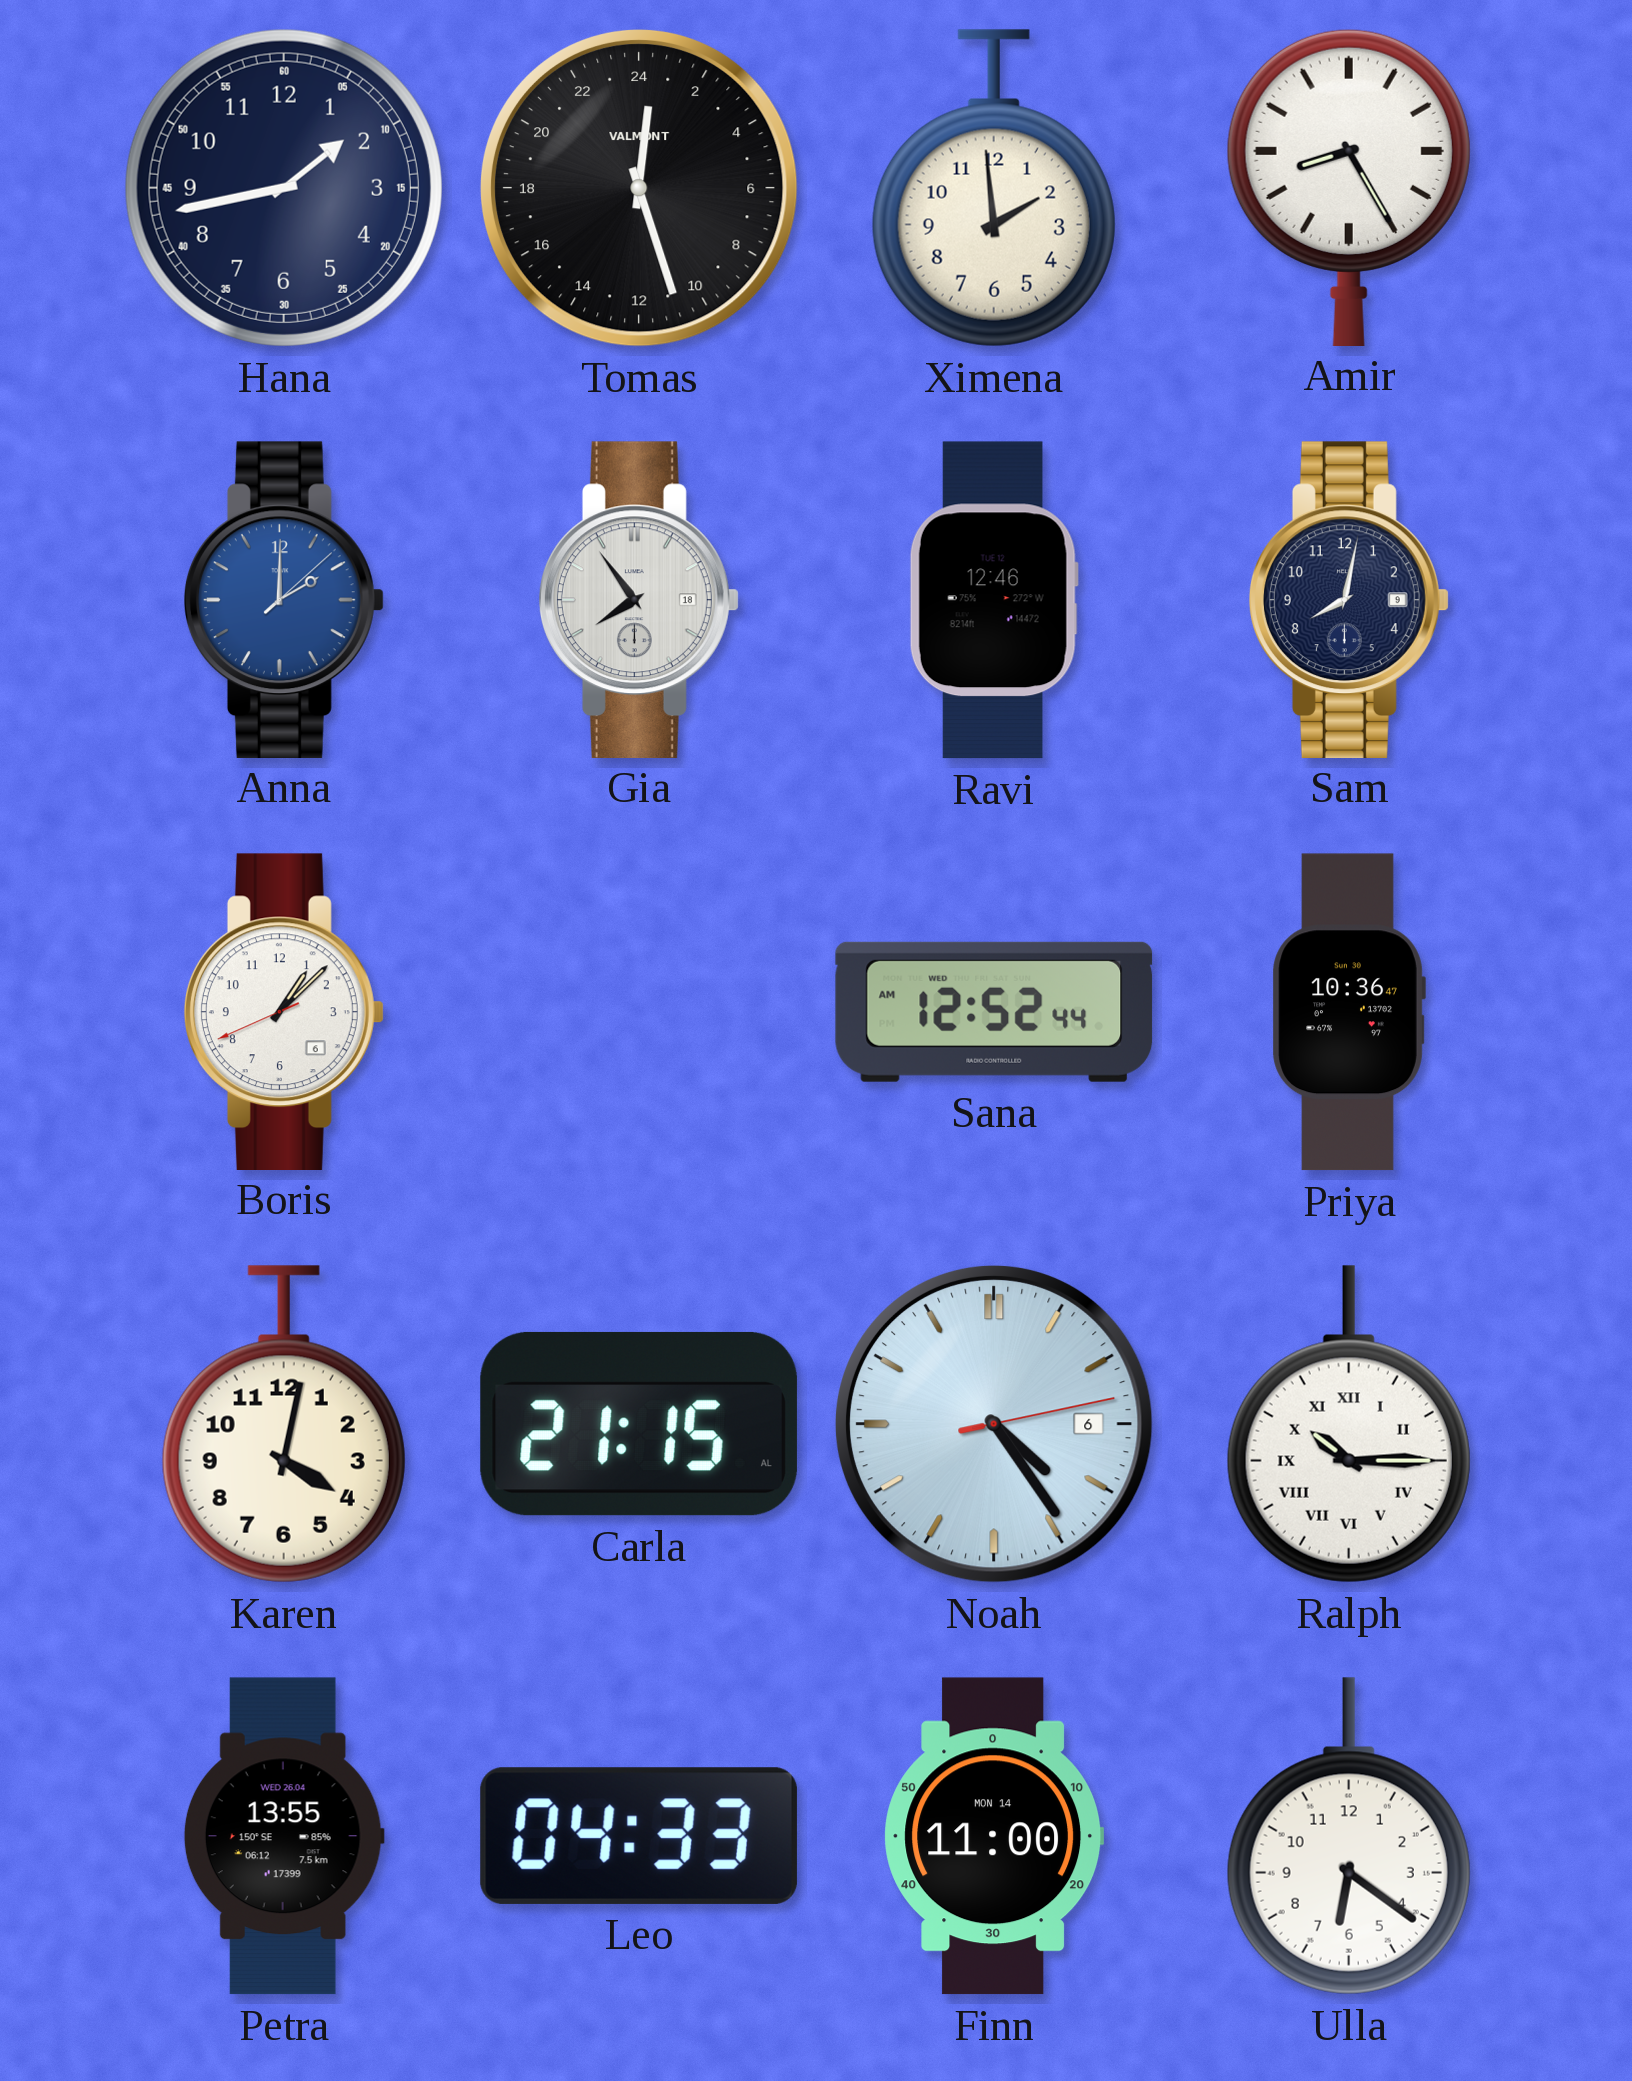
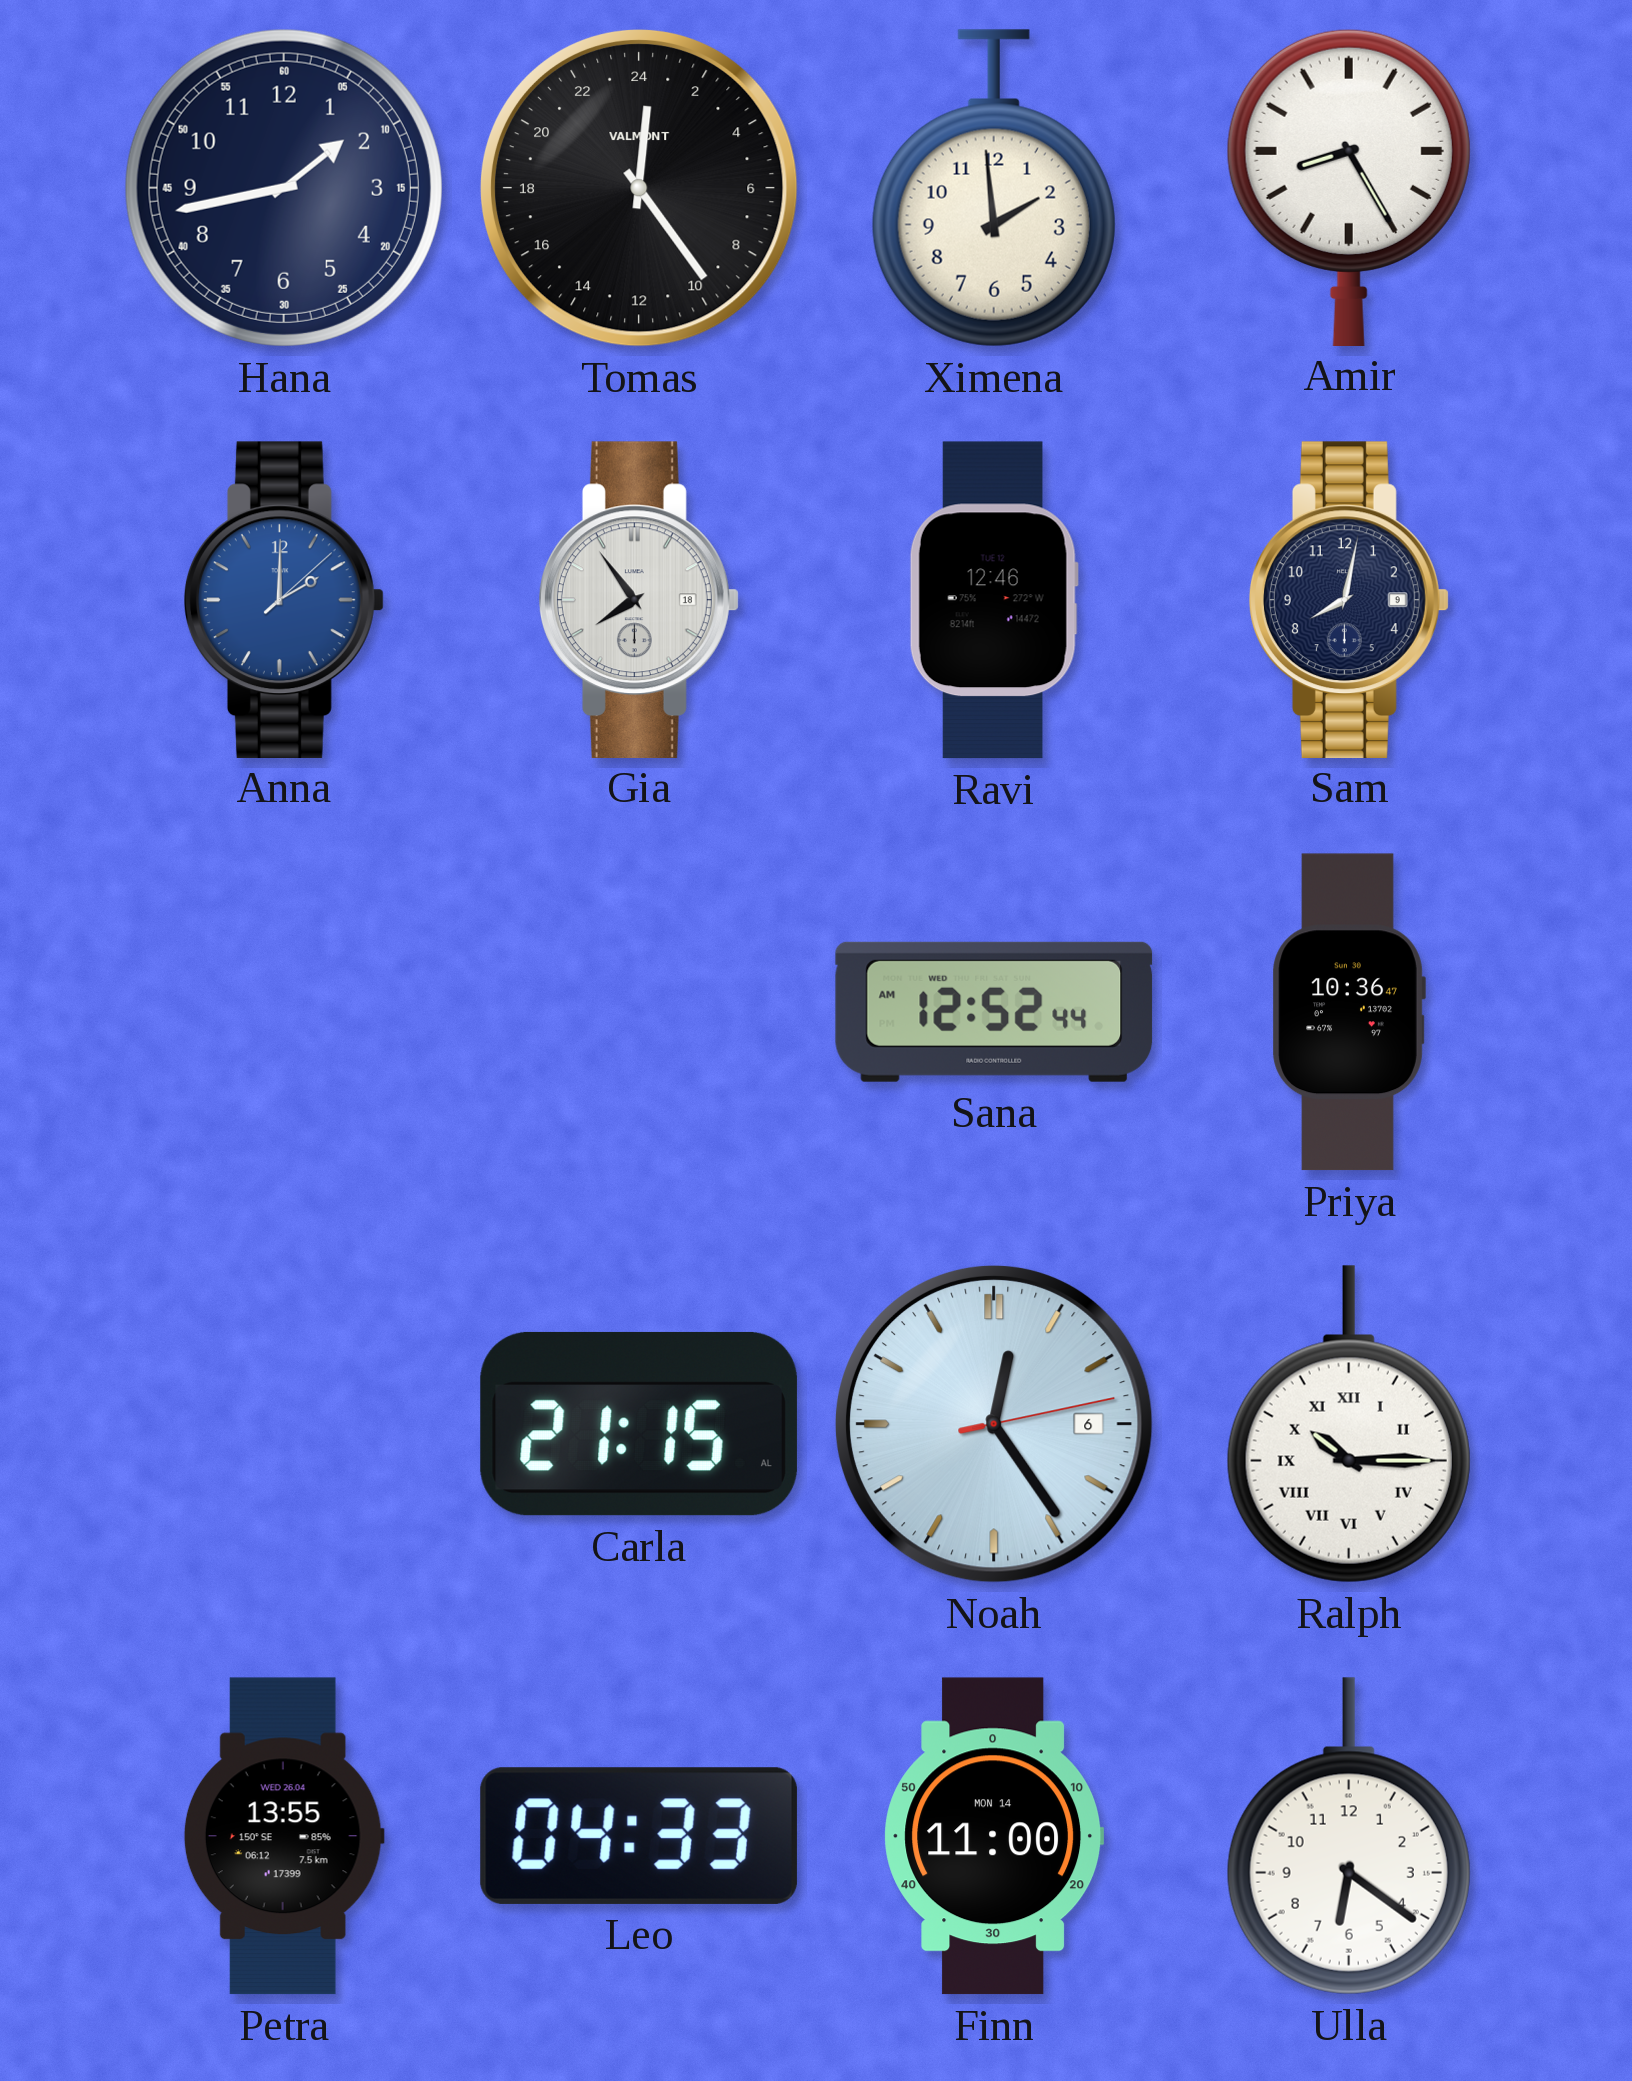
Tomas: 0:27 -> 0:24
Boris: 1:07 -> none
Karen: 4:02 -> none
Noah: 4:24 -> 12:24
